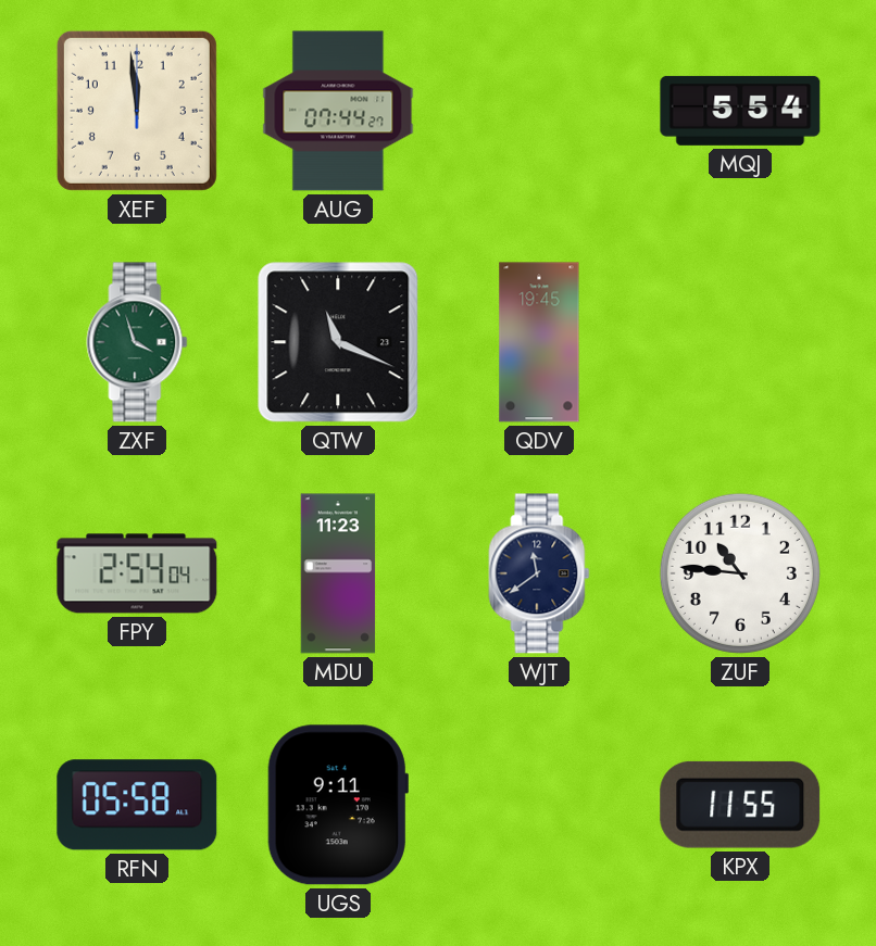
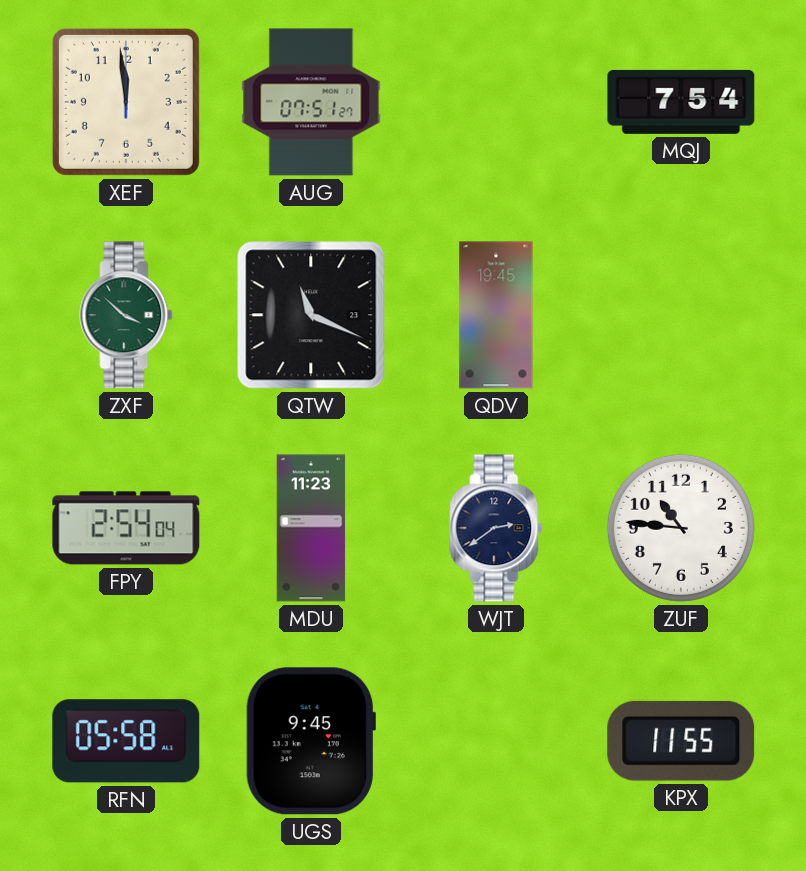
AUG: 07:44 -> 07:51
MQJ: 5:54 -> 7:54
ZXF: 3:57 -> 3:52
WJT: 11:39 -> 2:39
UGS: 9:11 -> 9:45
